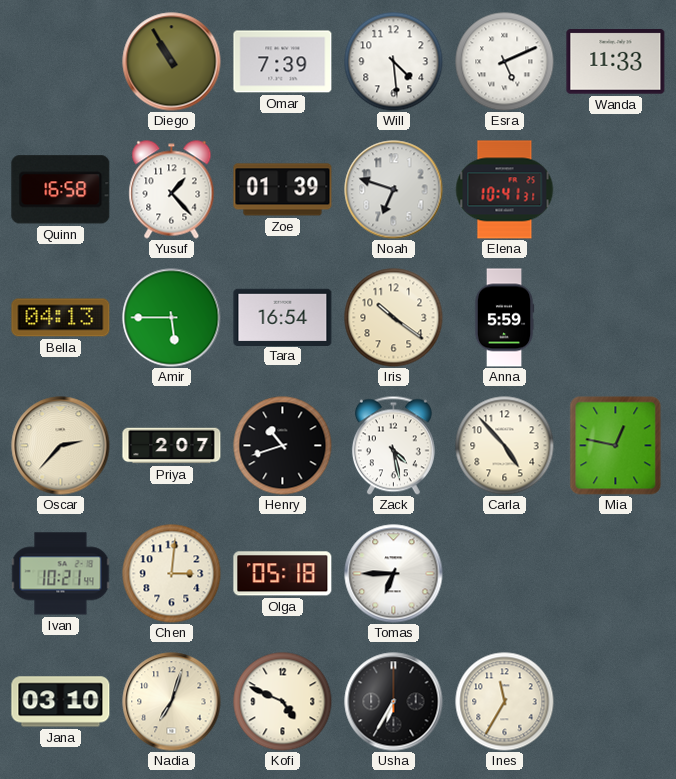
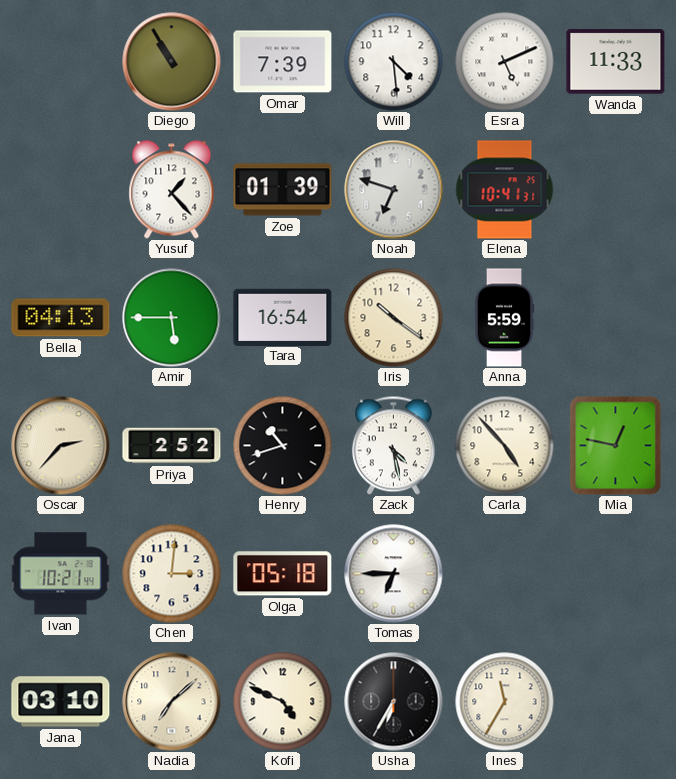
Quinn: 16:58 -> none
Priya: 2:07 -> 2:52
Nadia: 7:03 -> 7:08
